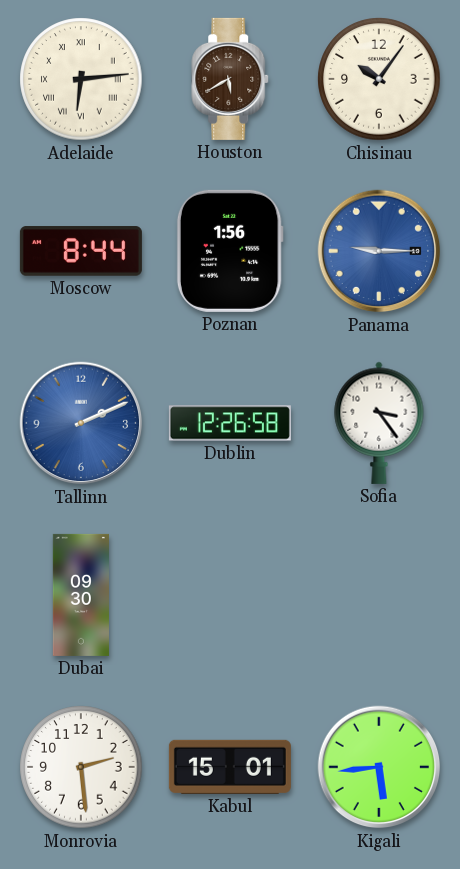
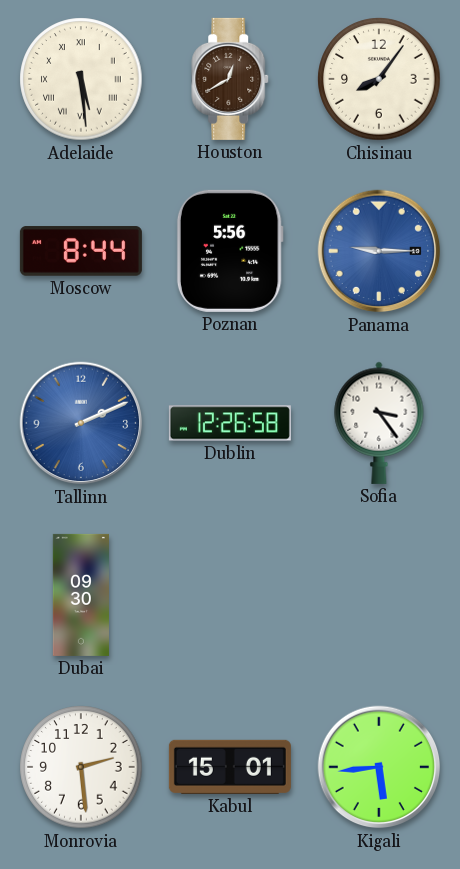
Adelaide: 6:14 -> 5:29
Houston: 5:40 -> 12:40
Chisinau: 10:06 -> 8:06
Poznan: 1:56 -> 5:56
